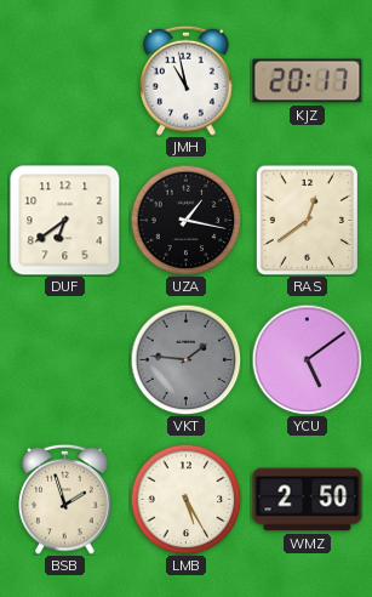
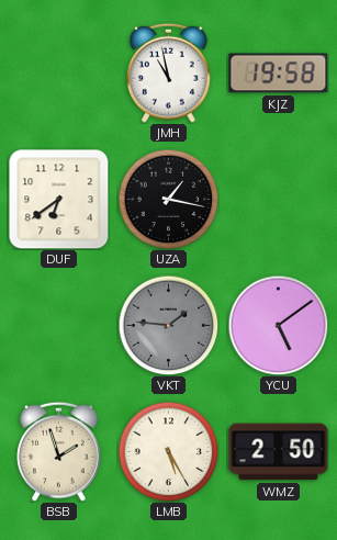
KJZ: 20:17 -> 19:58
RAS: 12:39 -> none
